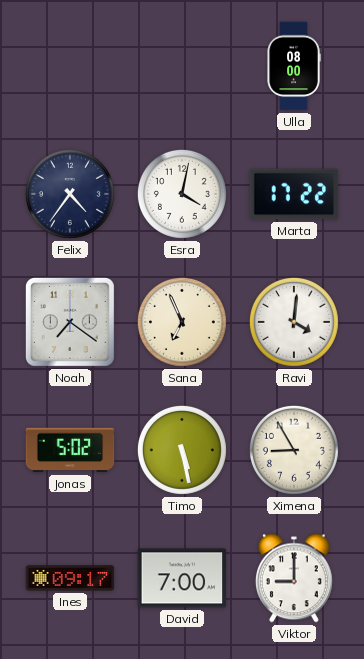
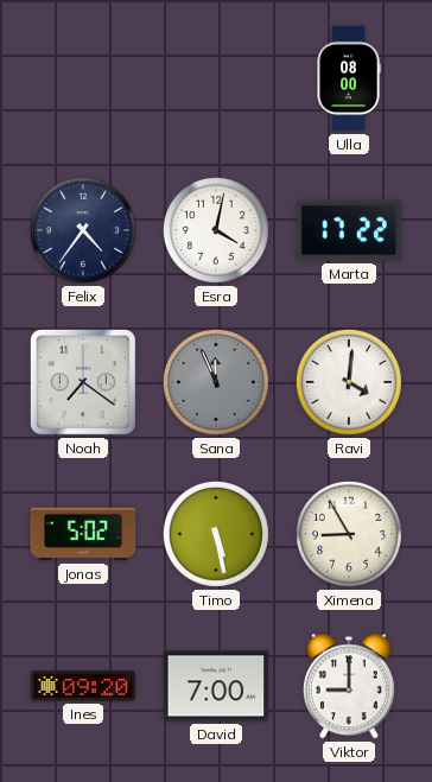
Sana: 6:56 -> 11:56
Sana dial: cream -> grey
Ines: 09:17 -> 09:20
